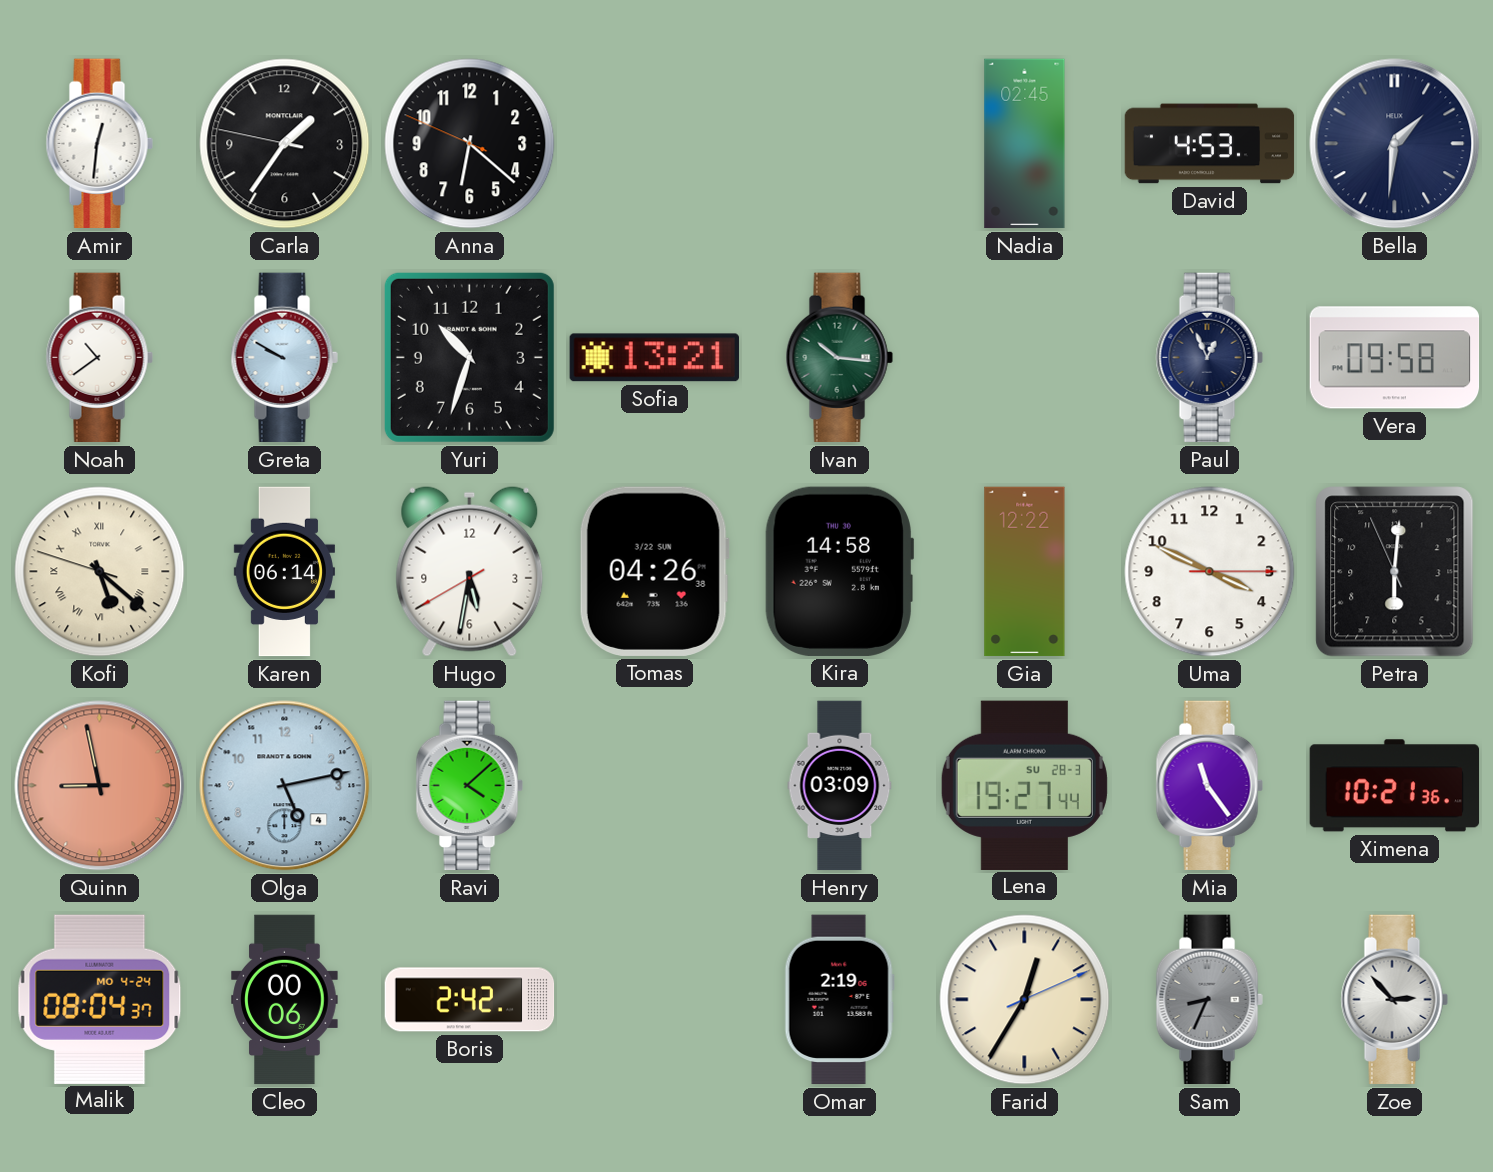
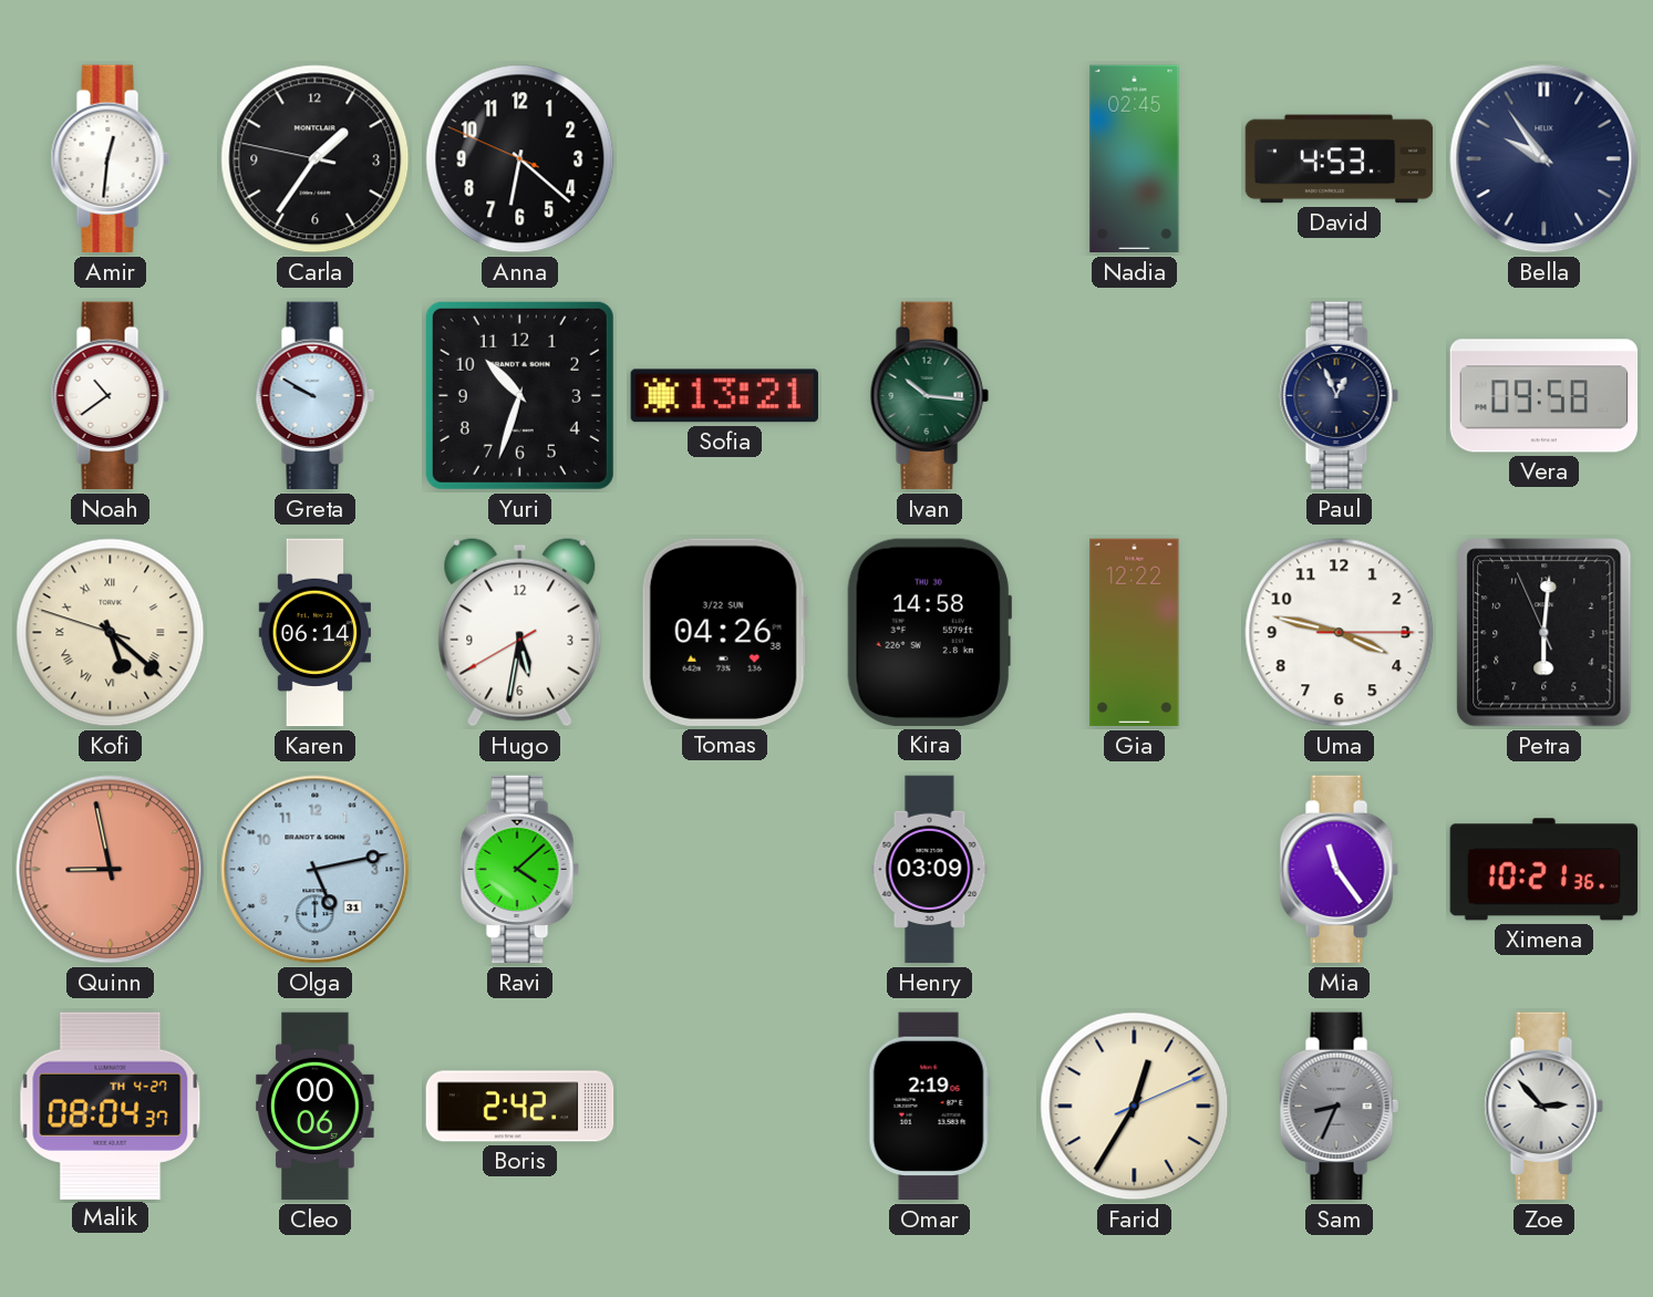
Bella: 1:31 -> 9:54
Uma: 3:49 -> 3:47
Olga date: 4 -> 31
Lena: 19:27 -> none
Malik date: MO 4-24 -> TH 4-27
